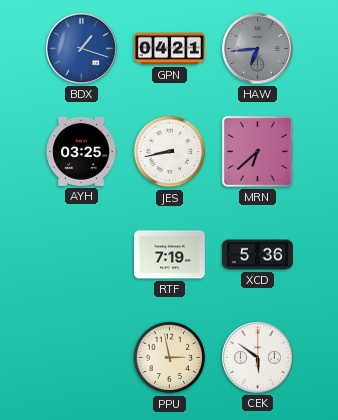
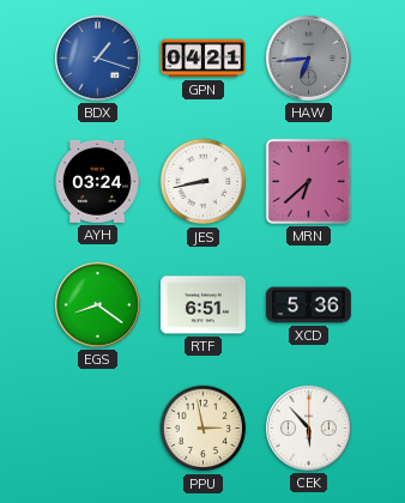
AYH: 03:25 -> 03:24
EGS: none -> 8:21
RTF: 7:19 -> 6:51
CEK: 5:51 -> 5:53
